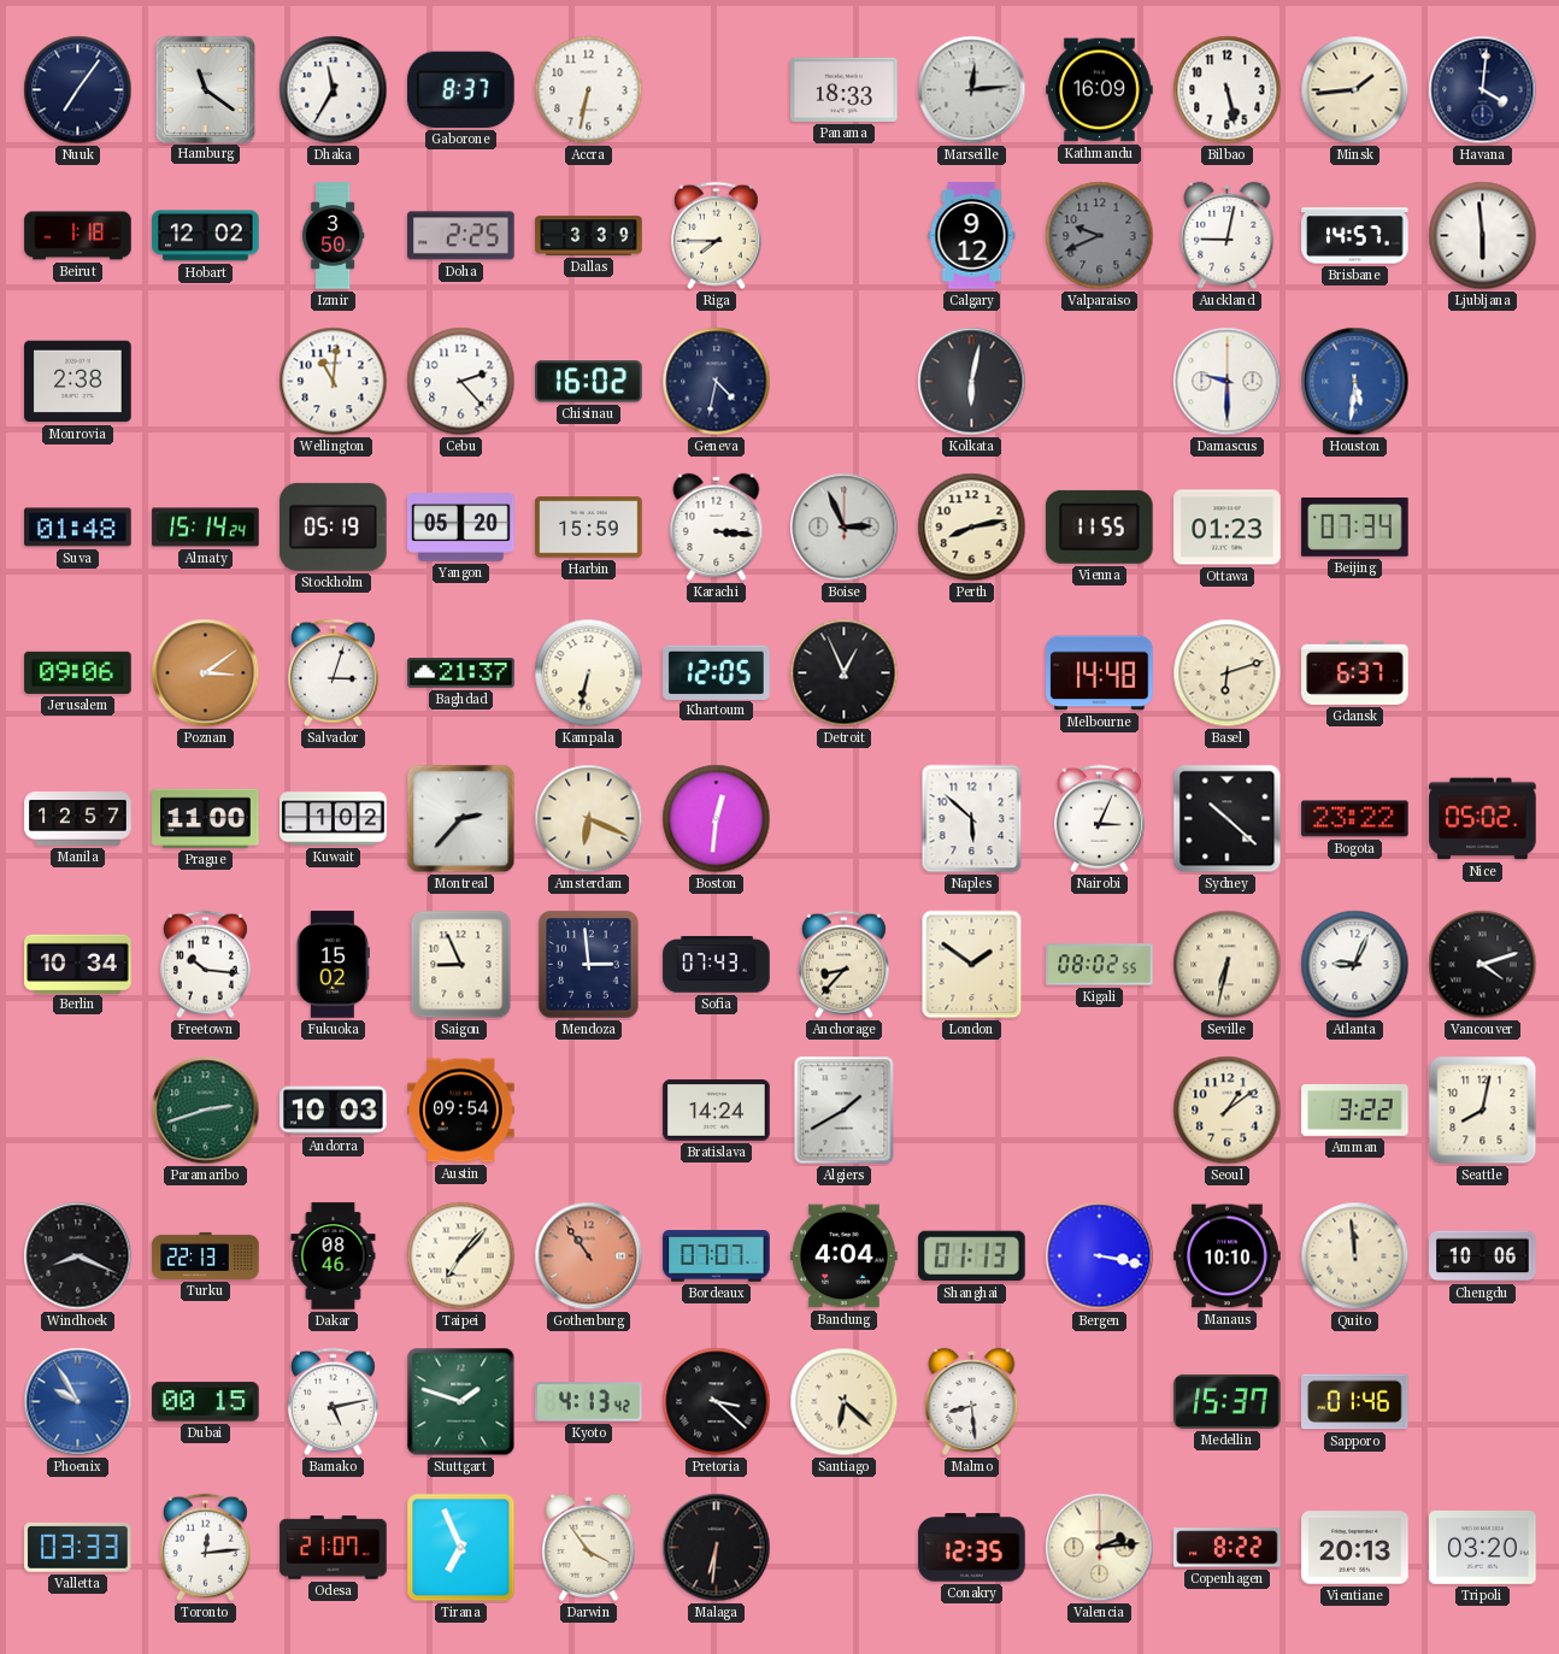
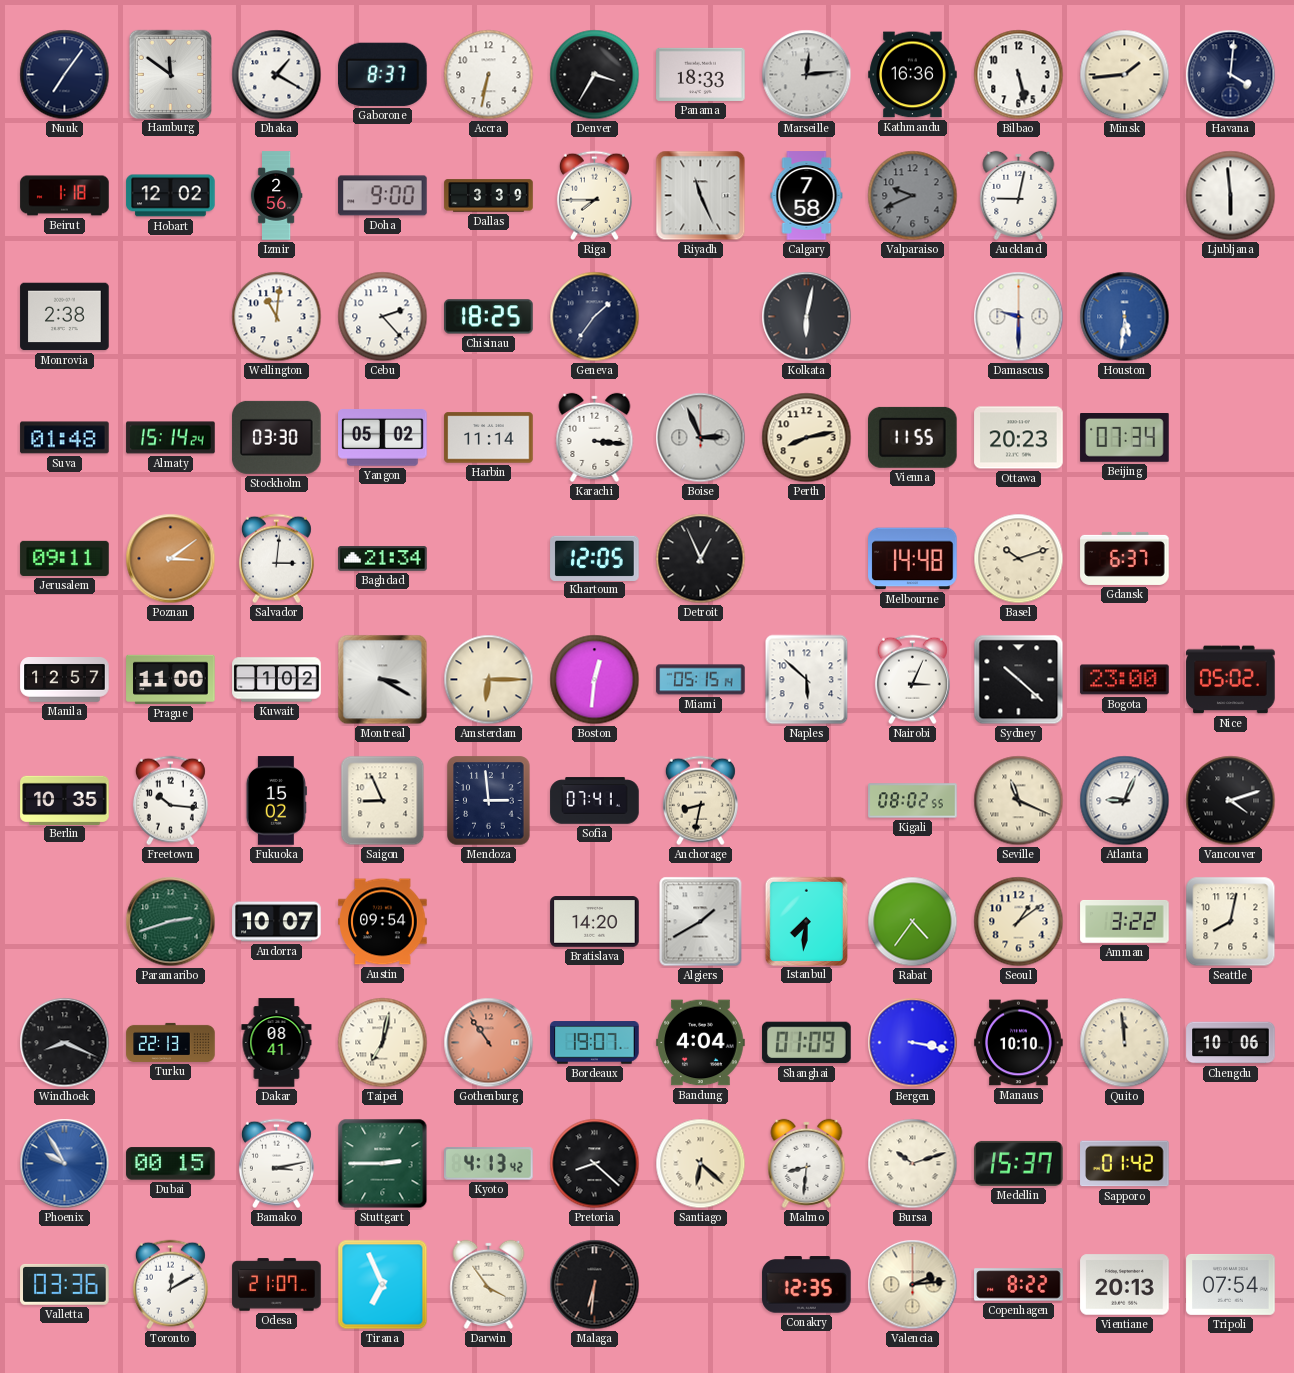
Hamburg: 11:21 -> 11:51
Dhaka: 11:35 -> 1:20
Denver: none -> 3:35
Kathmandu: 16:09 -> 16:36
Izmir: 3:50 -> 2:56
Doha: 2:25 -> 9:00
Riyadh: none -> 11:26
Calgary: 9:12 -> 7:58
Brisbane: 14:57 -> none
Chisinau: 16:02 -> 18:25
Geneva: 4:32 -> 1:36
Stockholm: 05:19 -> 03:30
Yangon: 05:20 -> 05:02
Harbin: 15:59 -> 11:14
Ottawa: 01:23 -> 20:23
Jerusalem: 09:06 -> 09:11
Salvador: 3:03 -> 3:01
Baghdad: 21:37 -> 21:34
Kampala: 6:32 -> none
Basel: 6:12 -> 10:12
Montreal: 2:37 -> 3:20
Amsterdam: 6:19 -> 6:15
Miami: none -> 05:15
Bogota: 23:22 -> 23:00
Berlin: 10:34 -> 10:35
Sofia: 07:43 -> 07:41
Anchorage: 8:37 -> 8:32
London: 1:51 -> none
Seville: 6:32 -> 11:19
Andorra: 10:03 -> 10:07
Bratislava: 14:24 -> 14:20
Istanbul: none -> 7:31
Rabat: none -> 4:36
Dakar: 08:46 -> 08:41
Taipei: 7:07 -> 7:02
Bordeaux: 07:07 -> 19:07
Shanghai: 01:13 -> 01:09
Bamako: 5:13 -> 3:13
Stuttgart: 1:48 -> 2:45
Pretoria: 3:22 -> 8:22
Malmo: 8:29 -> 8:31
Bursa: none -> 10:12
Sapporo: 01:46 -> 01:42
Valletta: 03:33 -> 03:36
Toronto: 12:14 -> 12:10
Tripoli: 03:20 -> 07:54
